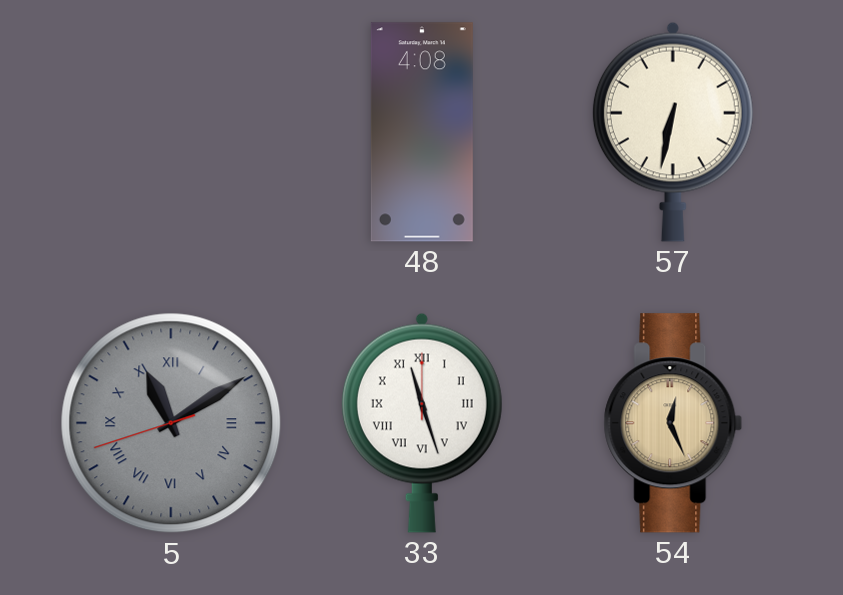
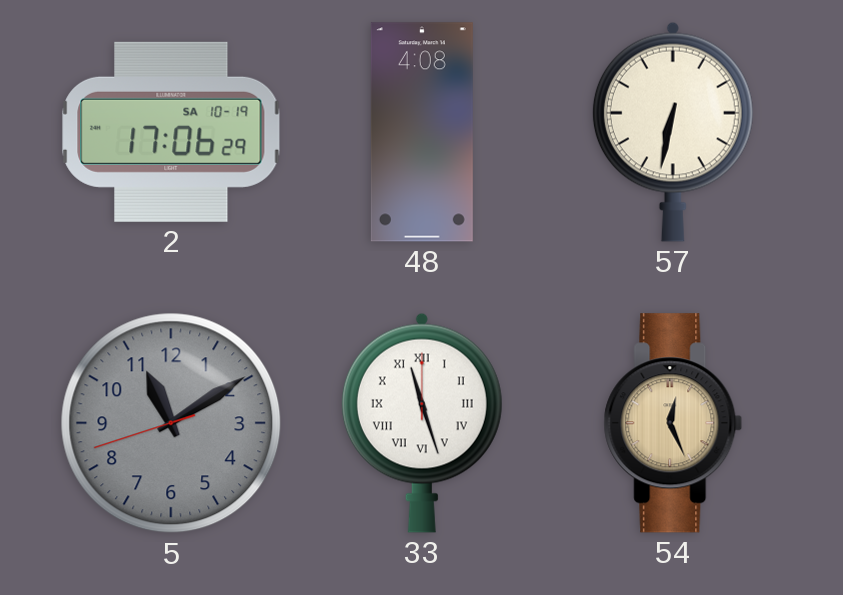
2: none -> 17:06
5 numerals: Roman -> Arabic
